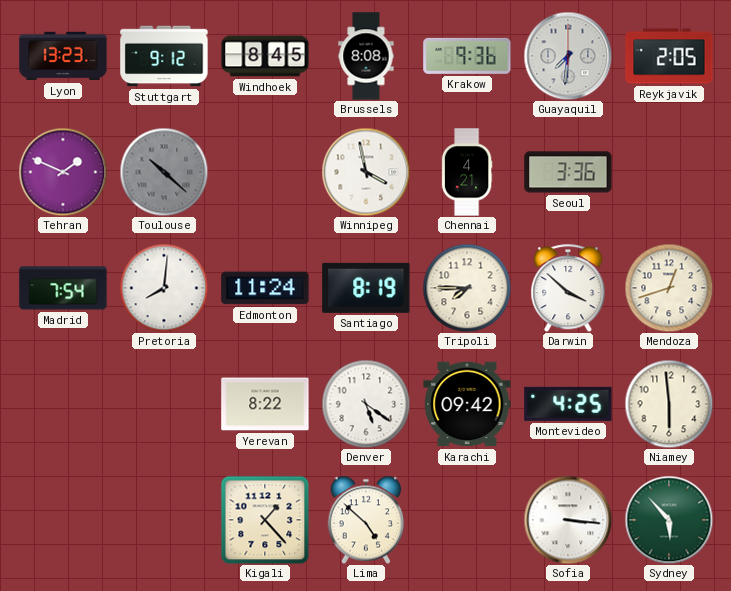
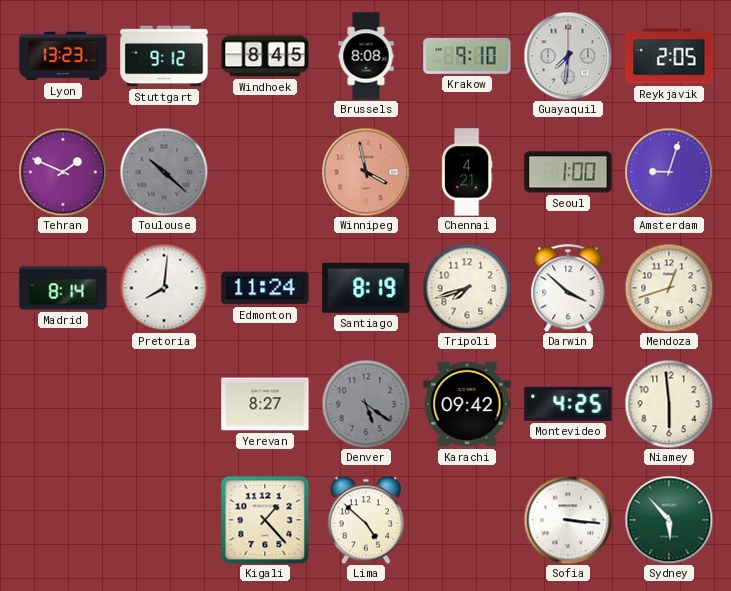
Krakow: 9:36 -> 9:10
Winnipeg dial: white -> salmon
Seoul: 3:36 -> 1:00
Amsterdam: none -> 9:03
Madrid: 7:54 -> 8:14
Tripoli: 7:45 -> 7:42
Yerevan: 8:22 -> 8:27
Denver dial: white -> grey
